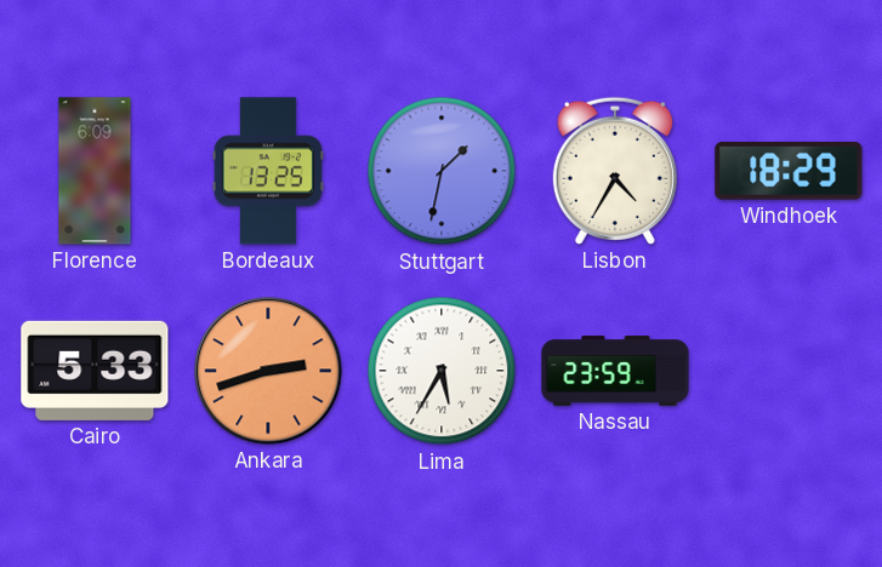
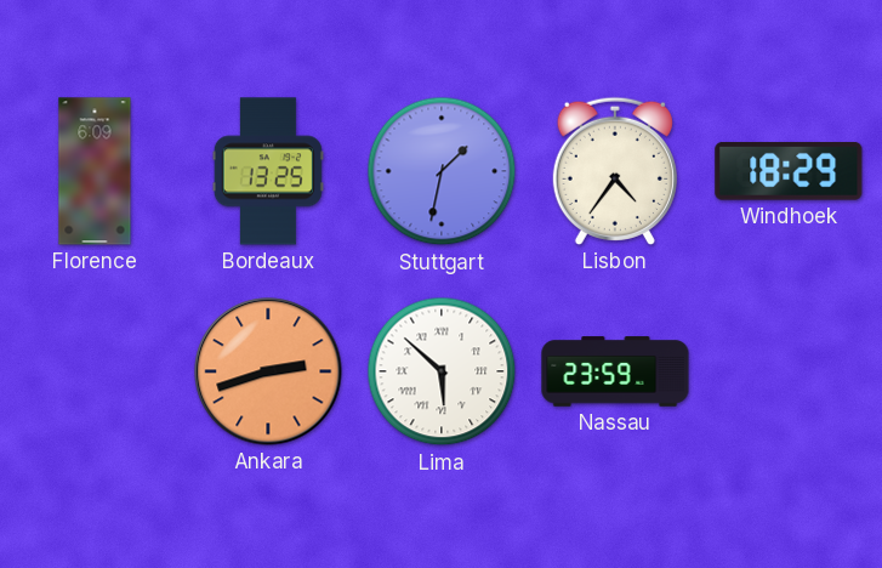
Lisbon: 4:35 -> 4:36
Cairo: 5:33 -> none
Lima: 5:35 -> 5:52
